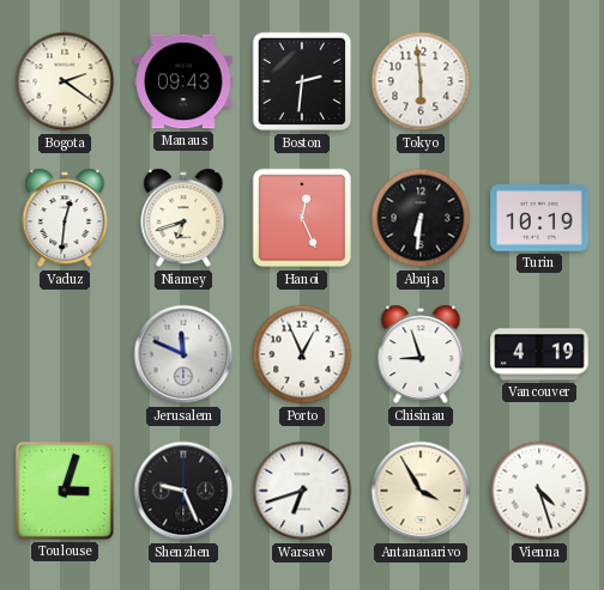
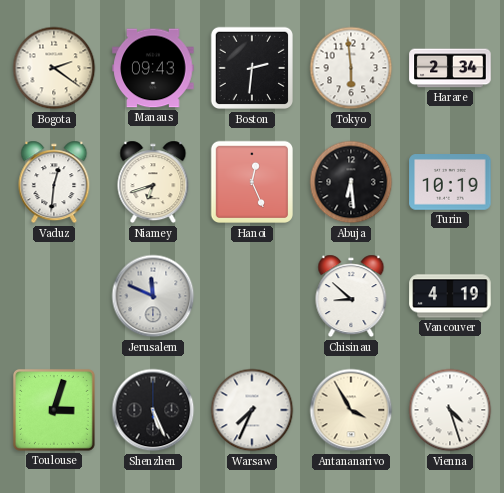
Harare: none -> 2:34
Abuja: 6:31 -> 6:29
Porto: 12:56 -> none
Chisinau: 8:57 -> 8:52
Shenzhen: 9:26 -> 5:26
Warsaw: 6:42 -> 7:34
